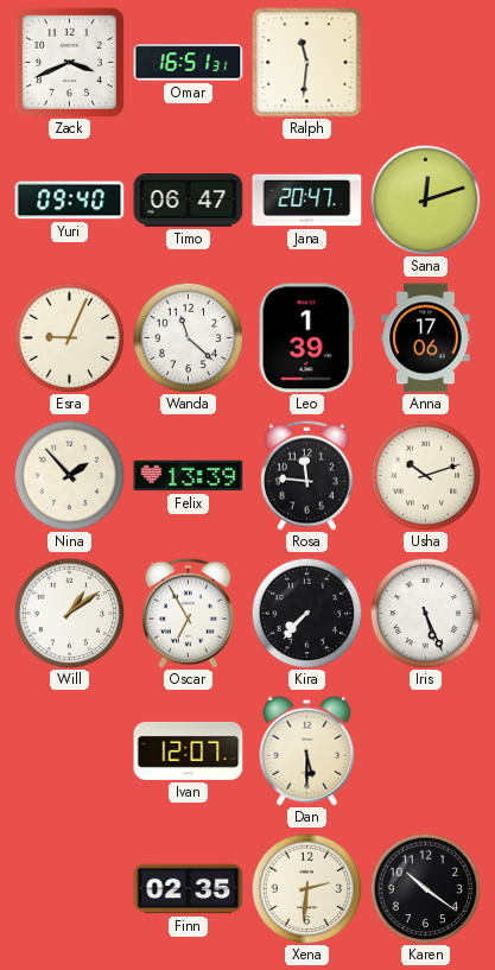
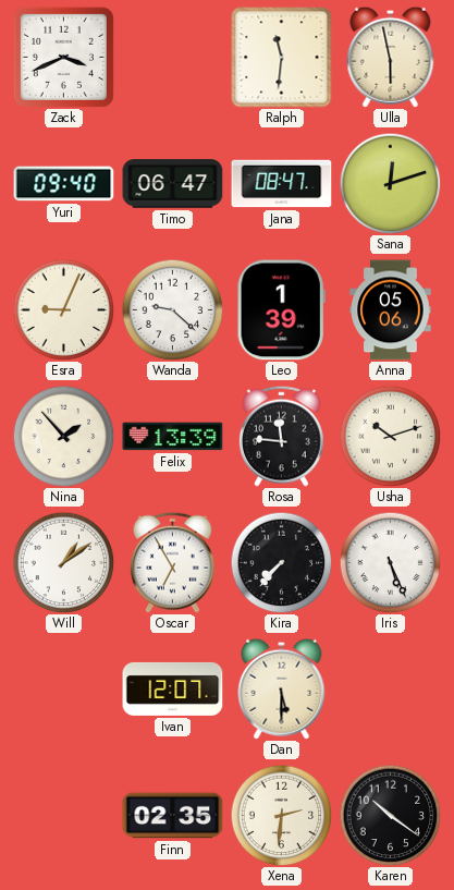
Omar: 16:51 -> none
Ulla: none -> 5:58
Jana: 20:47 -> 08:47
Wanda: 11:22 -> 9:22
Anna: 17:06 -> 05:06
